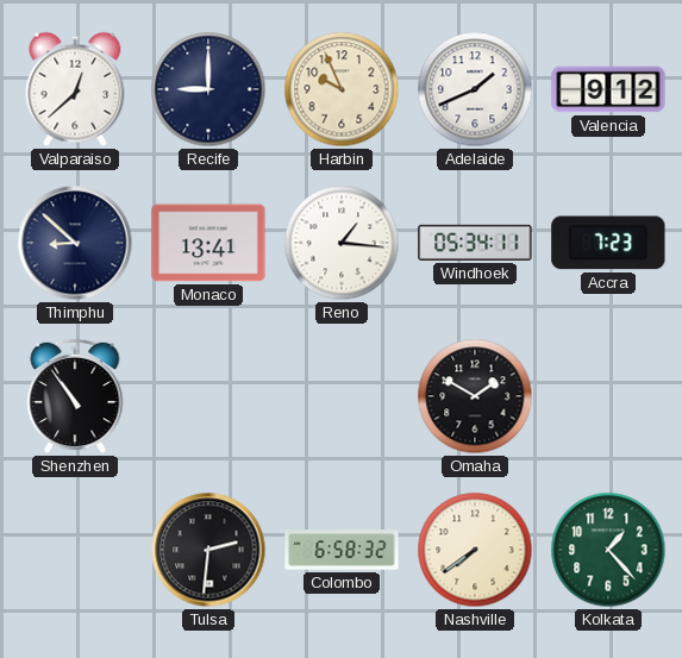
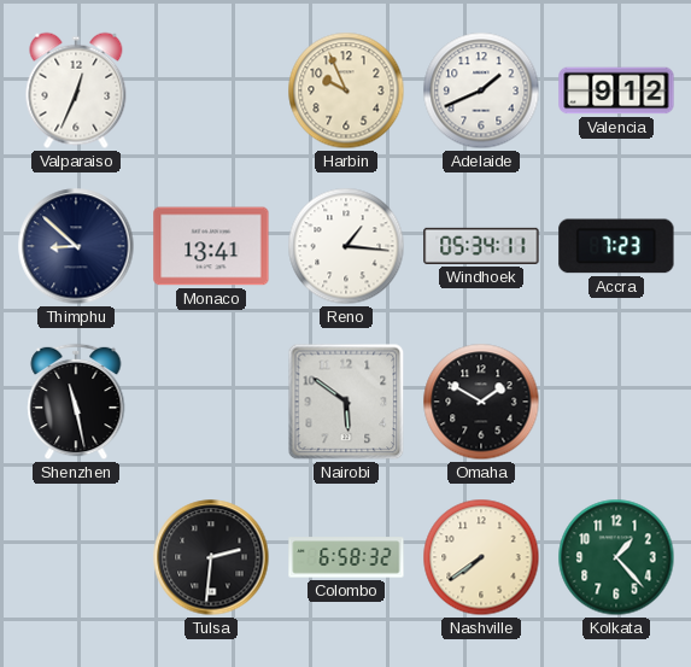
Valparaiso: 12:38 -> 12:34
Recife: 9:00 -> none
Shenzhen: 10:54 -> 11:28
Nairobi: none -> 5:51
